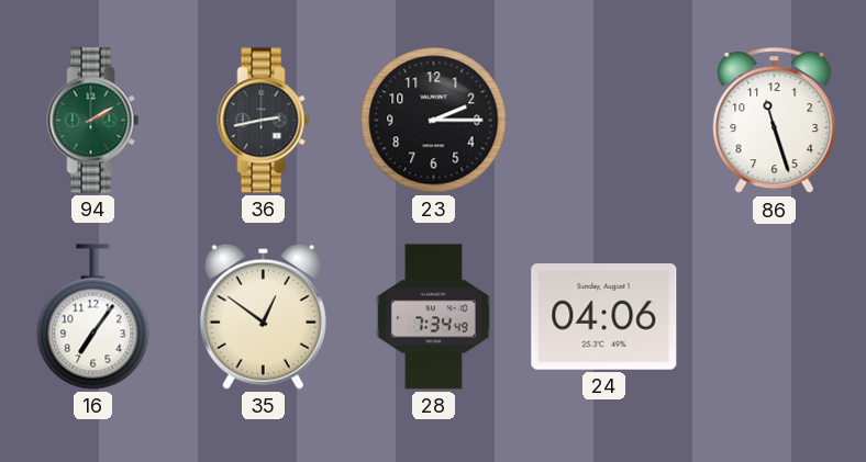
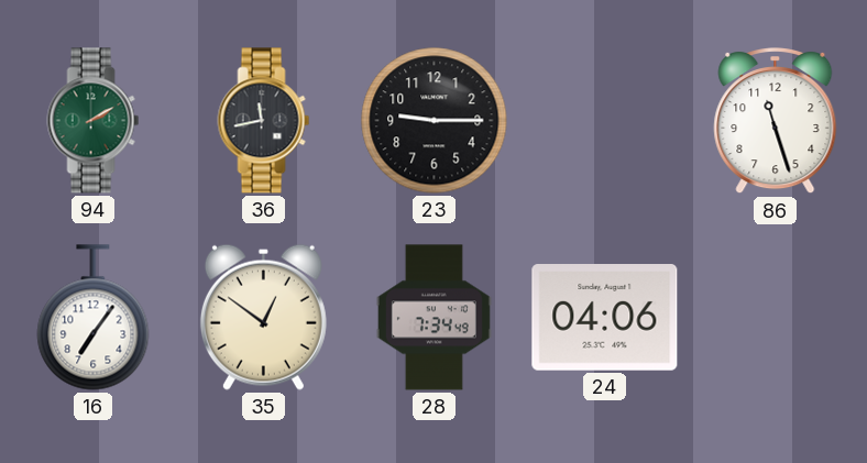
36: 2:43 -> 11:43
23: 2:15 -> 9:15
